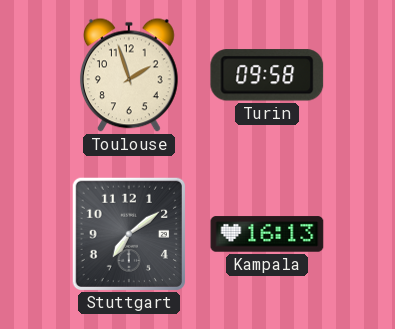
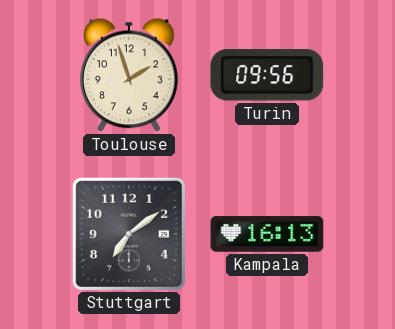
Turin: 09:58 -> 09:56
